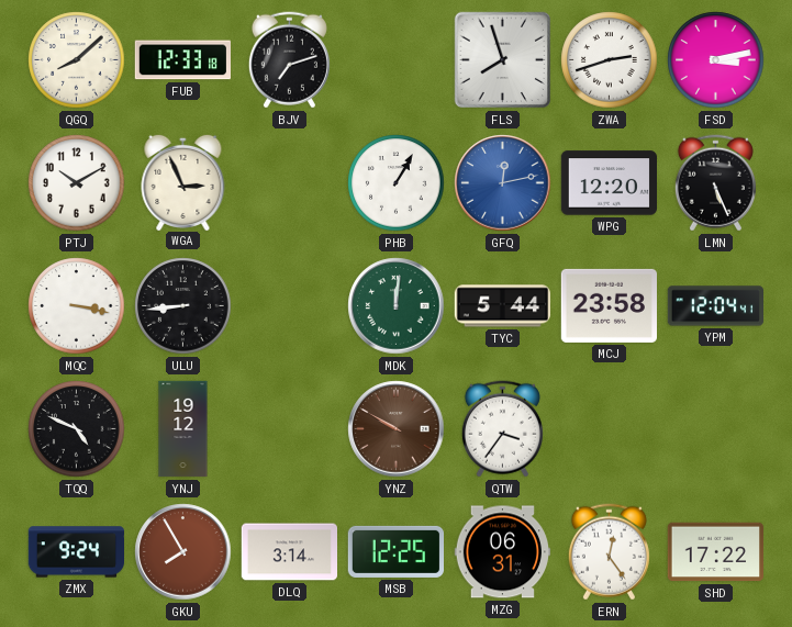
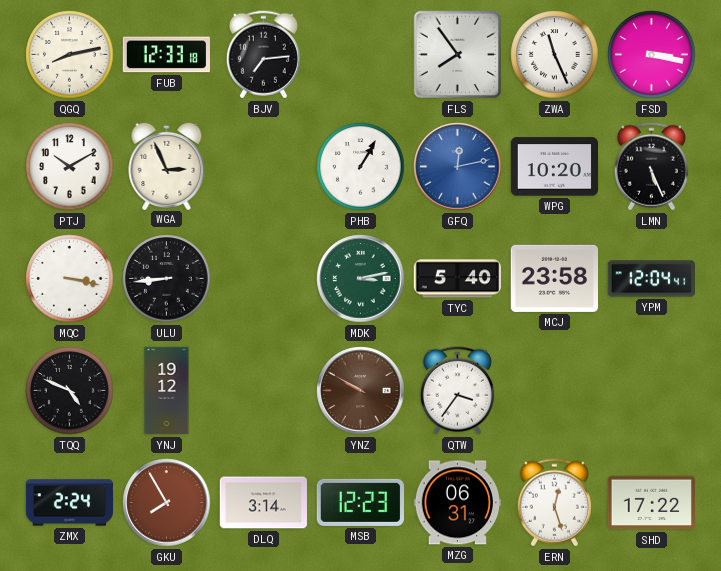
QGQ: 8:08 -> 8:13
BJV: 7:12 -> 7:14
FLS: 7:57 -> 7:54
ZWA: 2:42 -> 11:26
FSD: 3:13 -> 3:17
WPG: 12:20 -> 10:20
MDK: 12:01 -> 3:13
TYC: 5:44 -> 5:40
ZMX: 9:24 -> 2:24
MSB: 12:25 -> 12:23
ERN: 12:24 -> 12:27
